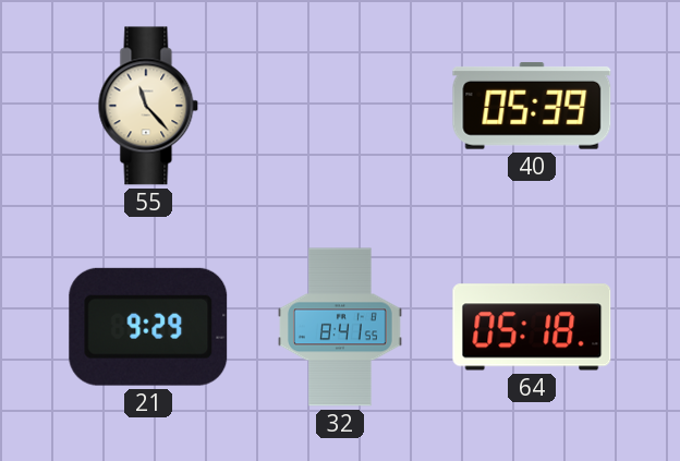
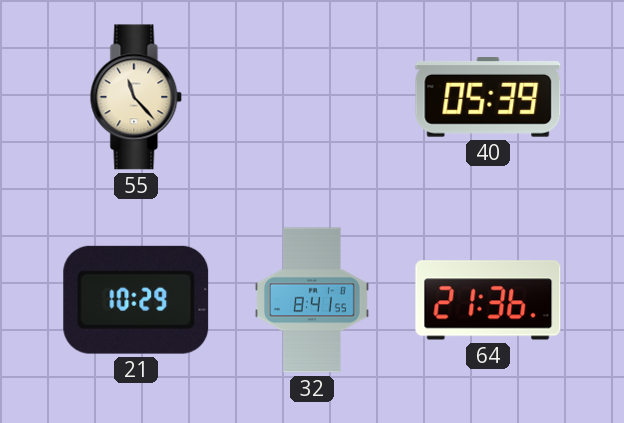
21: 9:29 -> 10:29
64: 05:18 -> 21:36
